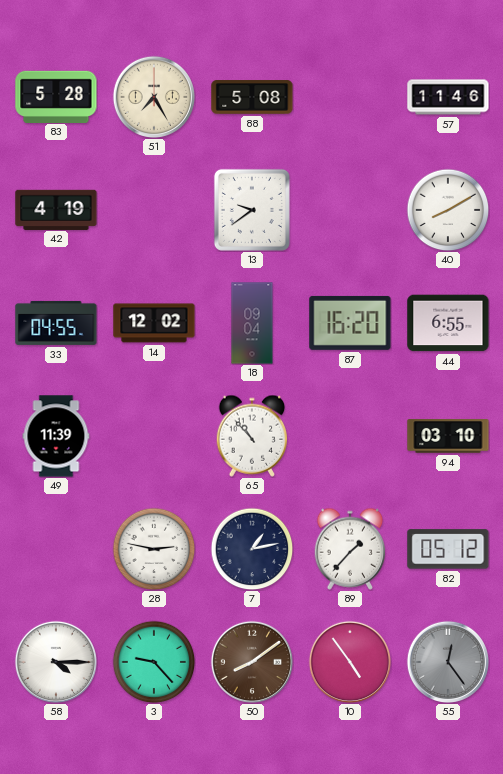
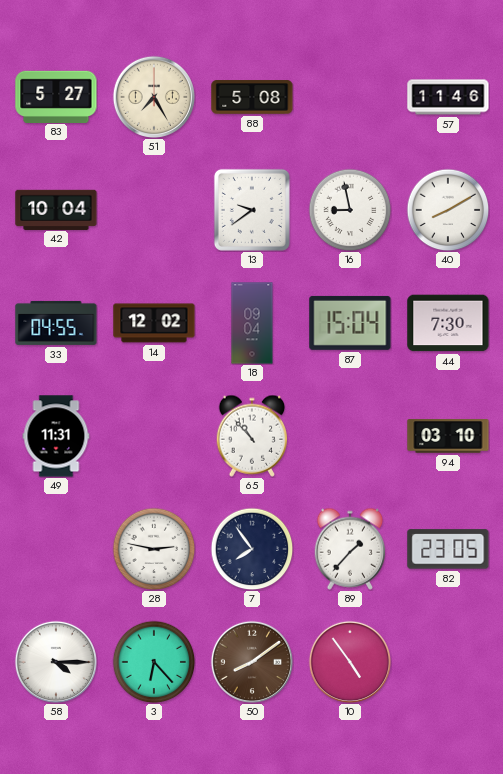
83: 5:28 -> 5:27
42: 4:19 -> 10:04
16: none -> 8:58
87: 16:20 -> 15:04
44: 6:55 -> 7:30
49: 11:39 -> 11:31
7: 1:13 -> 7:54
82: 05:12 -> 23:05
3: 9:23 -> 6:23
55: 12:24 -> none
